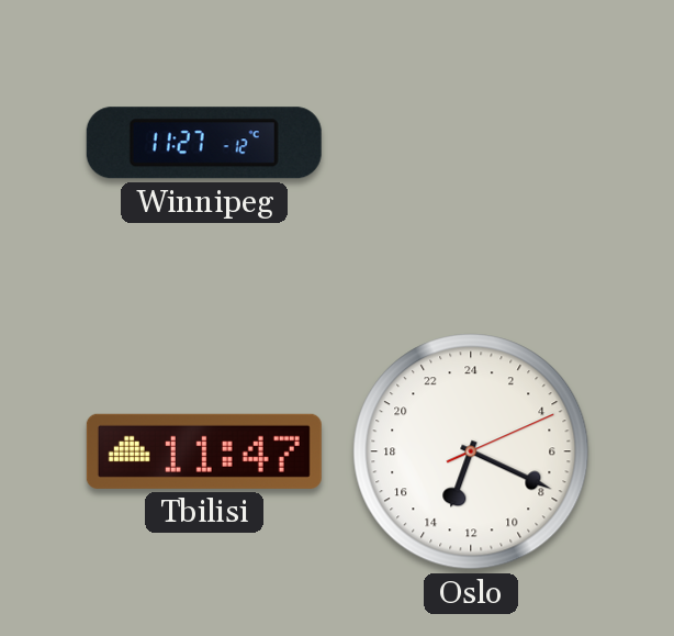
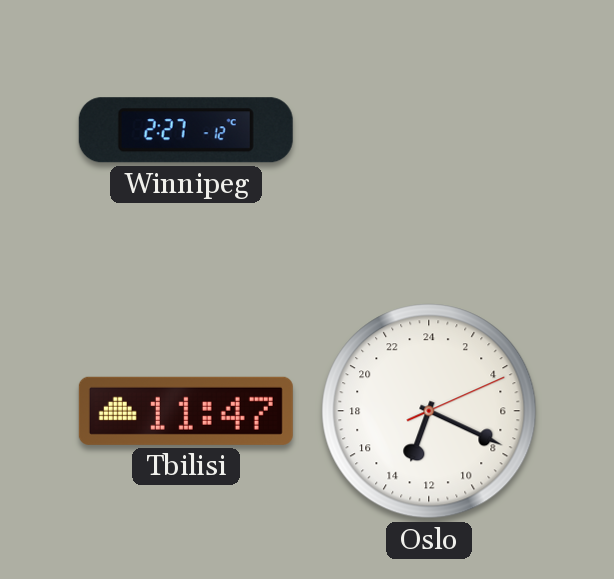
Winnipeg: 11:27 -> 2:27
